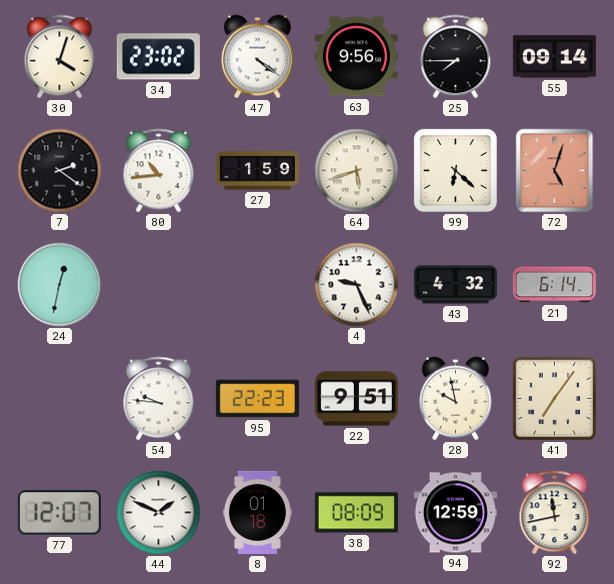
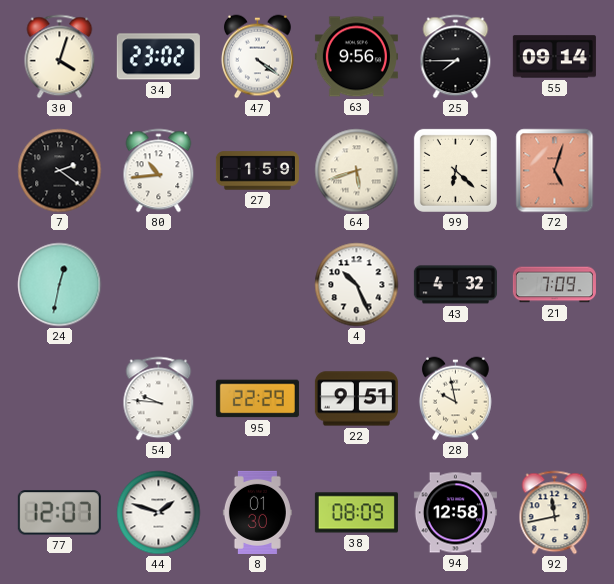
4: 9:26 -> 10:26
21: 6:14 -> 7:09
95: 22:23 -> 22:29
41: 7:06 -> none
44: 1:49 -> 1:48
8: 01:18 -> 01:30
94: 12:59 -> 12:58
